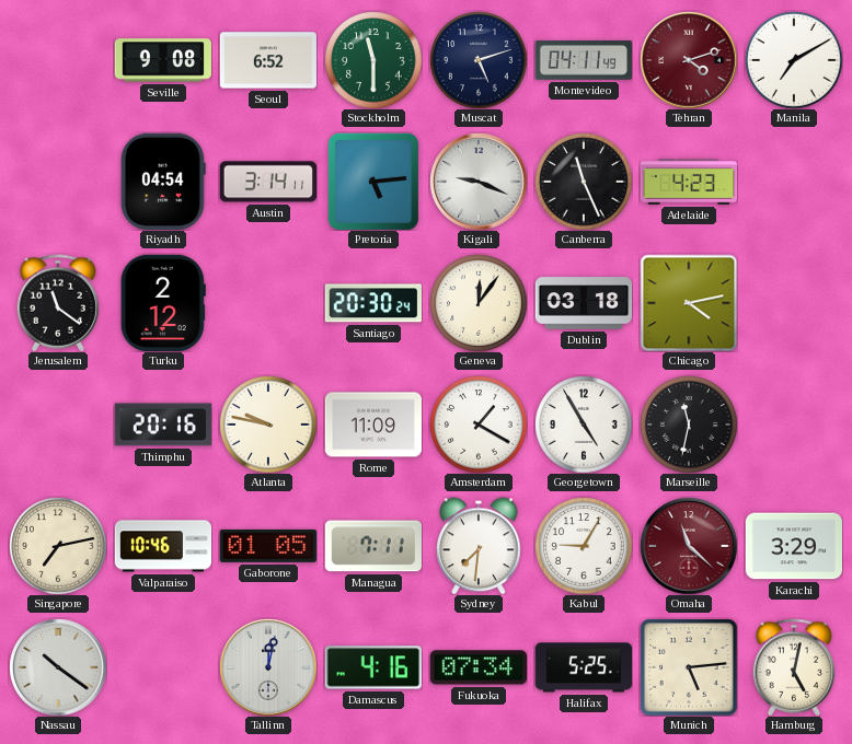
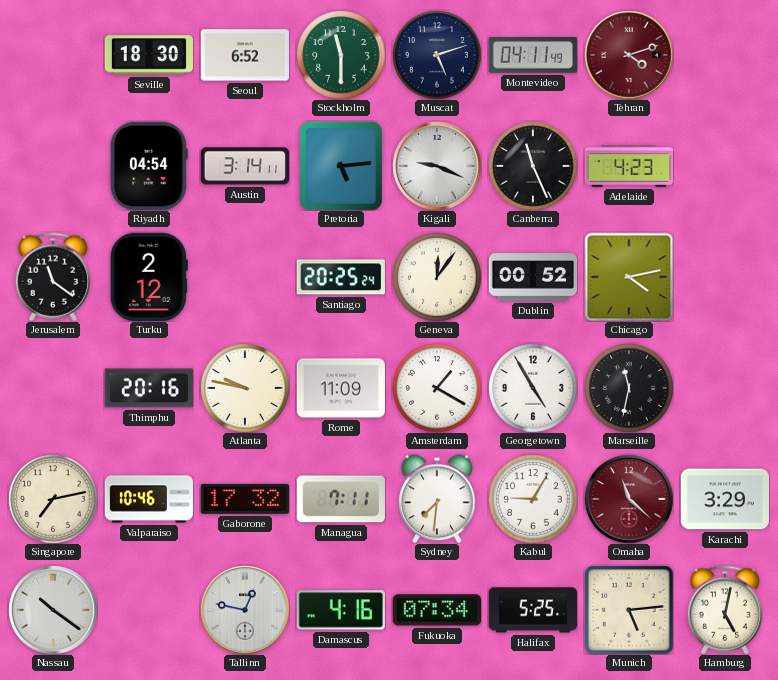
Seville: 9:08 -> 18:30
Manila: 7:10 -> none
Santiago: 20:30 -> 20:25
Dublin: 03:18 -> 00:52
Gaborone: 01:05 -> 17:32
Tallinn: 12:02 -> 12:47
